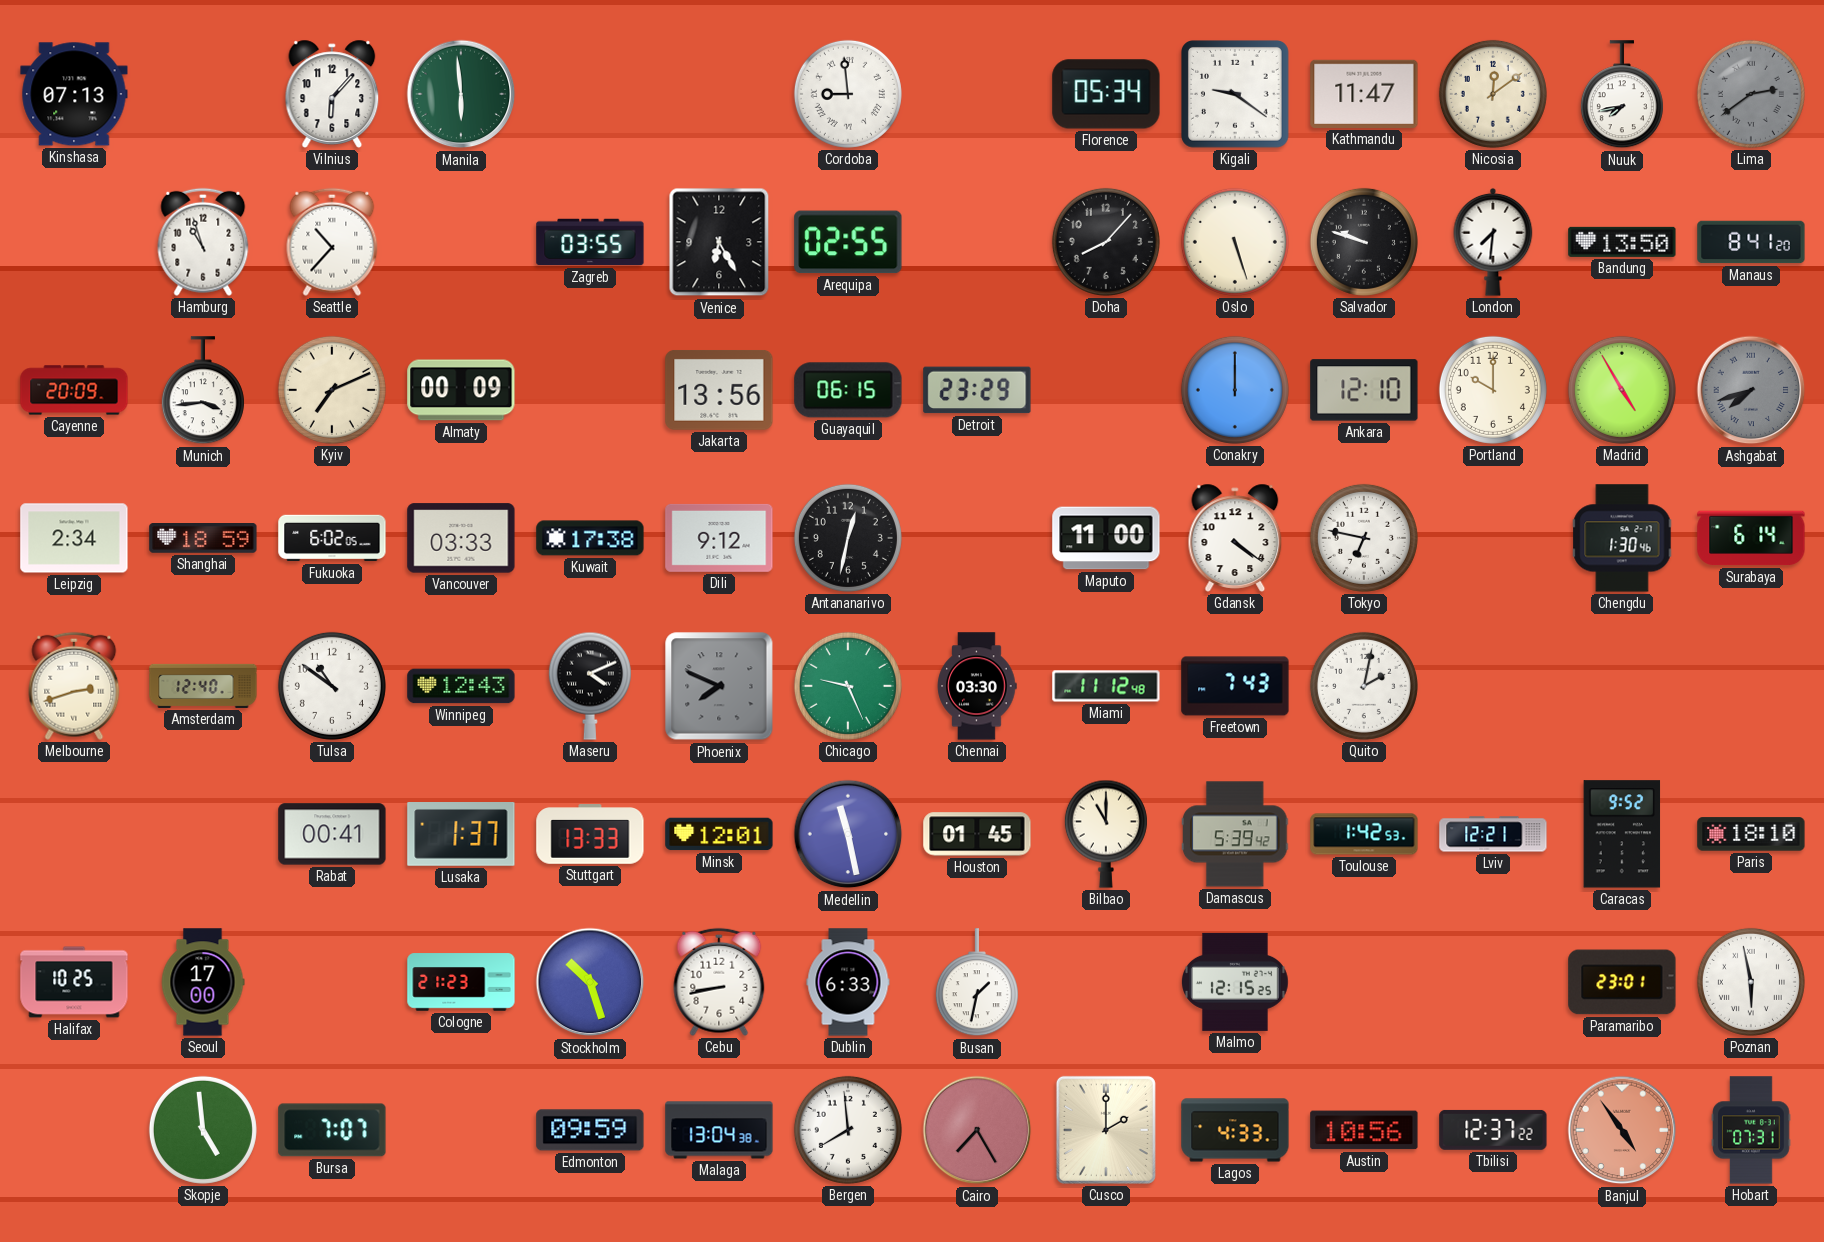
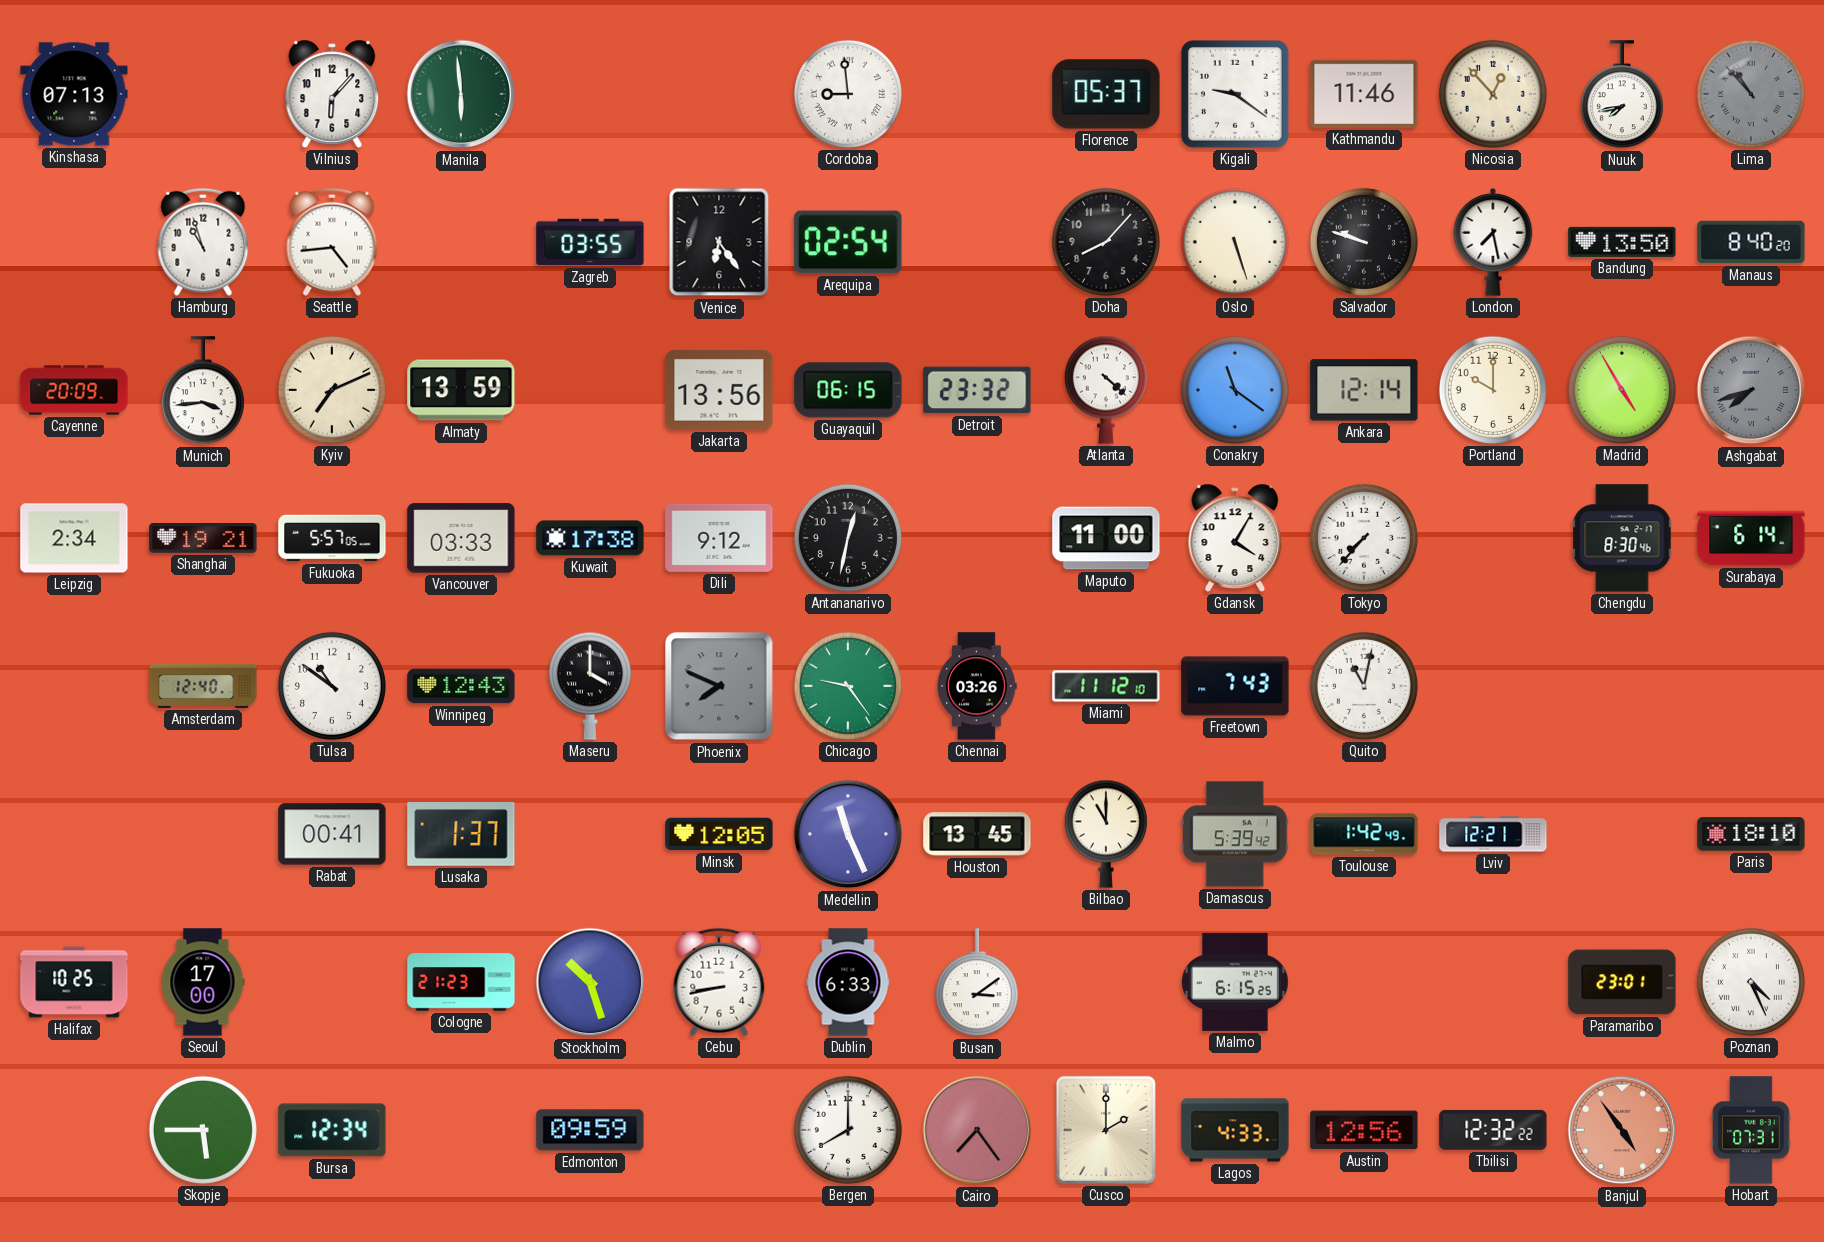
Florence: 05:34 -> 05:37
Kathmandu: 11:47 -> 11:46
Nicosia: 12:09 -> 12:53
Lima: 2:39 -> 10:53
Seattle: 10:37 -> 4:44
Venice: 6:25 -> 6:24
Arequipa: 02:55 -> 02:54
London: 7:31 -> 7:28
Manaus: 8:41 -> 8:40
Almaty: 00:09 -> 13:59
Detroit: 23:29 -> 23:32
Atlanta: none -> 4:22
Conakry: 12:00 -> 11:21
Ankara: 12:10 -> 12:14
Shanghai: 18:59 -> 19:21
Fukuoka: 6:02 -> 5:57
Gdansk: 4:21 -> 4:05
Tokyo: 6:47 -> 7:37
Chengdu: 1:30 -> 8:30
Melbourne: 2:42 -> none
Maseru: 4:11 -> 4:00
Chicago: 9:26 -> 9:24
Chennai: 03:30 -> 03:26
Miami: 11:12:48 -> 11:12:10
Quito: 2:02 -> 11:02
Stuttgart: 13:33 -> none
Minsk: 12:01 -> 12:05
Medellin: 11:28 -> 11:26
Houston: 01:45 -> 13:45
Toulouse: 1:42:53 -> 1:42:49
Caracas: 9:52 -> none
Busan: 1:32 -> 3:09
Malmo: 12:15 -> 6:15
Poznan: 5:58 -> 4:26
Skopje: 4:59 -> 5:45
Bursa: 7:07 -> 12:34
Malaga: 13:04 -> none
Bergen: 7:59 -> 8:00
Cairo: 7:25 -> 7:24
Austin: 10:56 -> 12:56
Tbilisi: 12:37 -> 12:32
